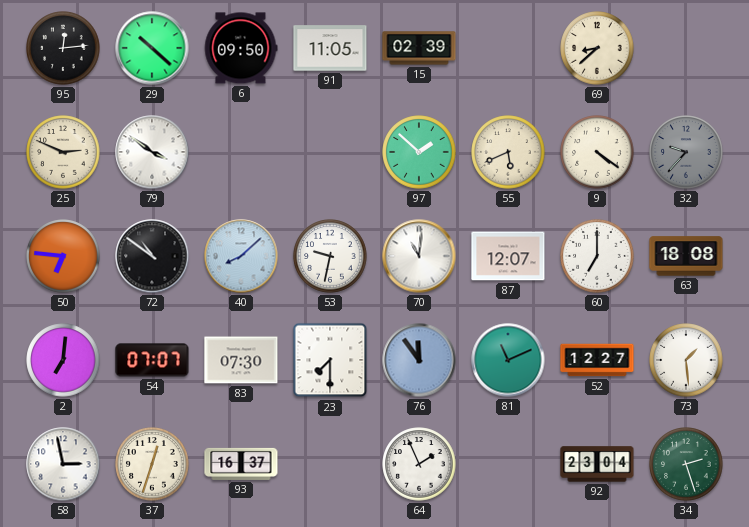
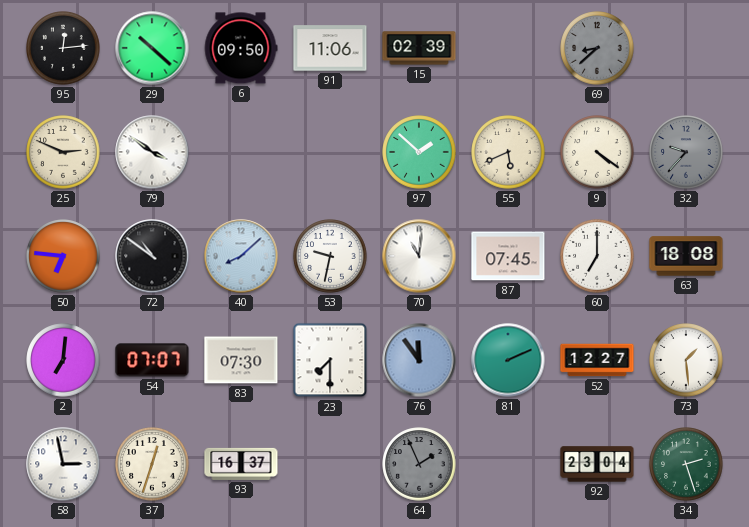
91: 11:05 -> 11:06
69 dial: cream -> grey
87: 12:07 -> 07:45
81: 11:11 -> 2:11
64 dial: white -> grey
